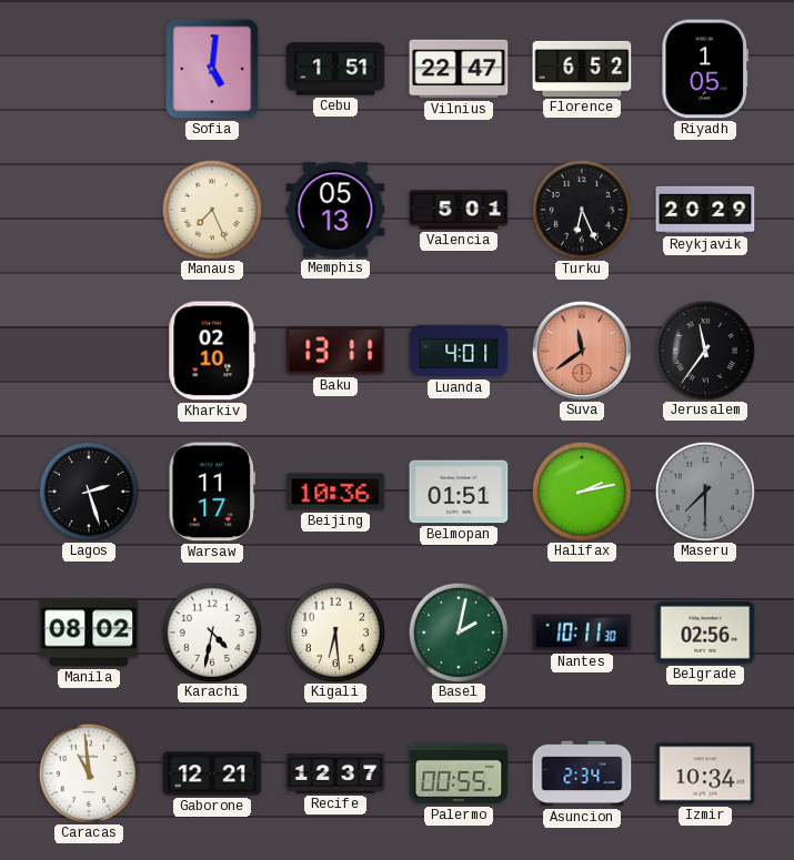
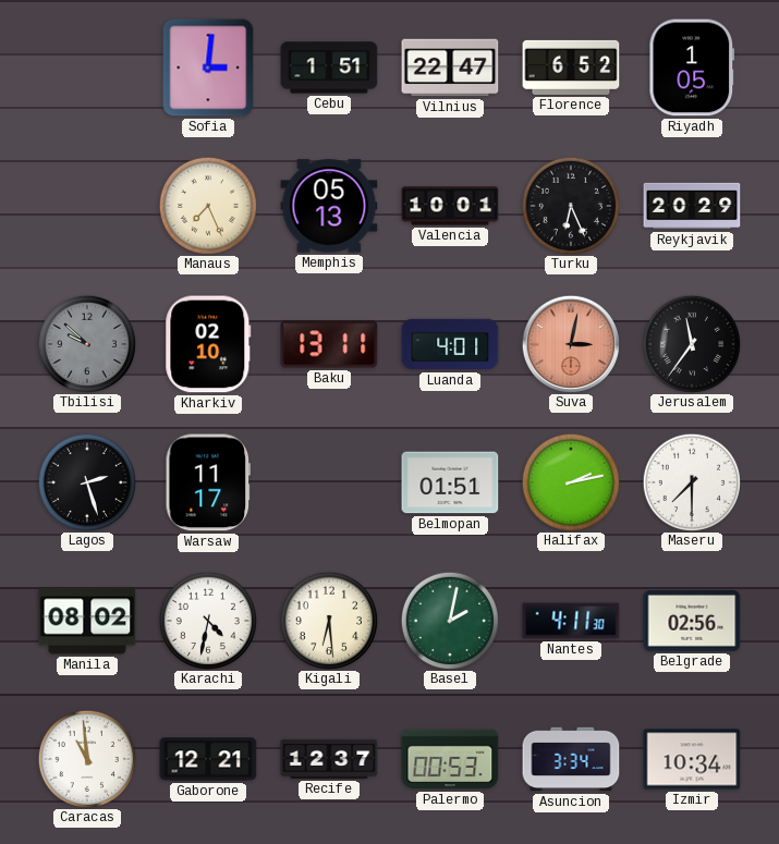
Sofia: 5:01 -> 3:01
Valencia: 5:01 -> 10:01
Tbilisi: none -> 9:52
Suva: 11:39 -> 3:02
Beijing: 10:36 -> none
Maseru dial: grey -> white
Nantes: 10:11 -> 4:11
Palermo: 00:55 -> 00:53
Asuncion: 2:34 -> 3:34
